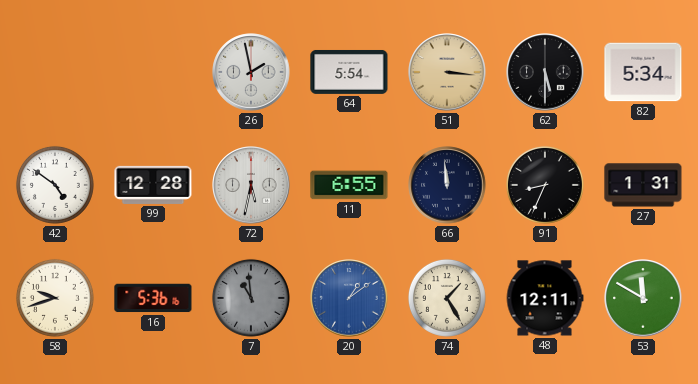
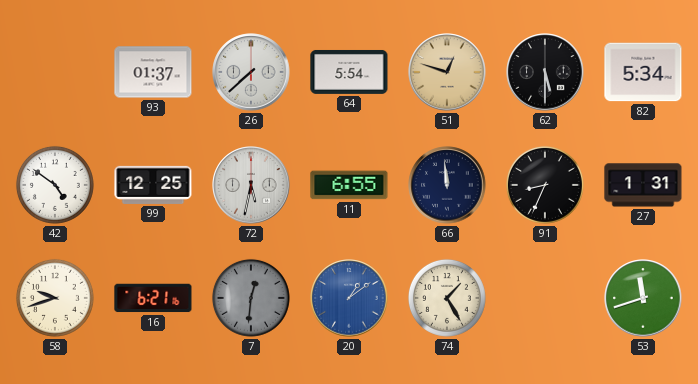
93: none -> 01:37
26: 1:58 -> 7:38
51: 3:16 -> 12:48
99: 12:28 -> 12:25
16: 5:36 -> 6:21
7: 10:59 -> 12:31
48: 12:11 -> none
53: 11:50 -> 11:42
